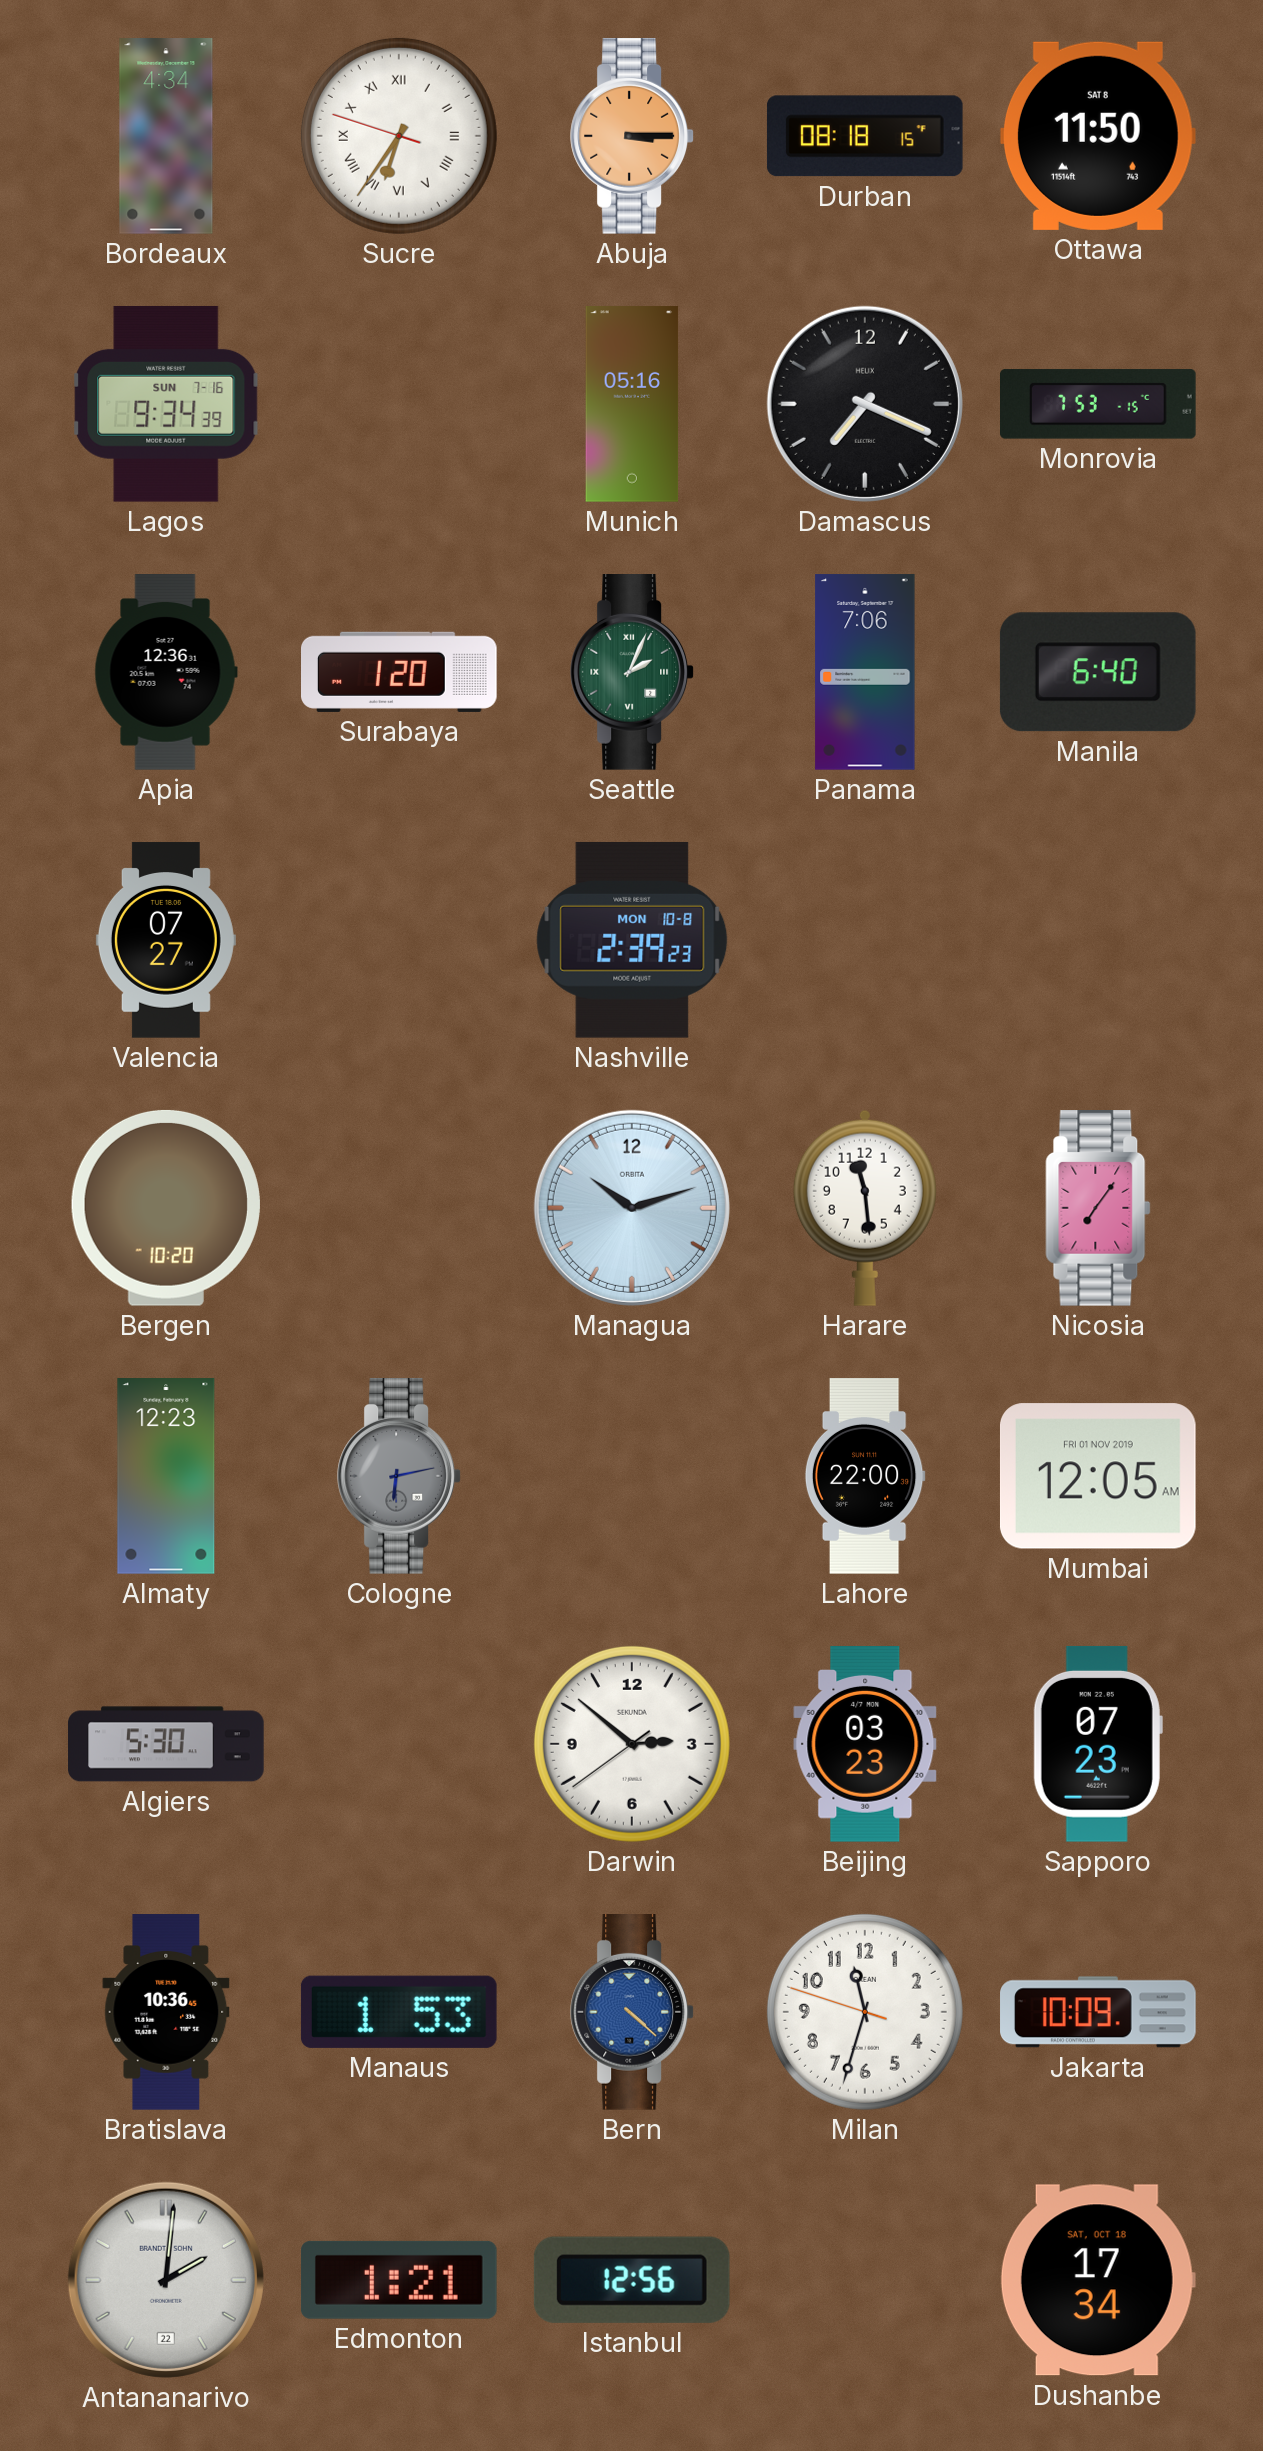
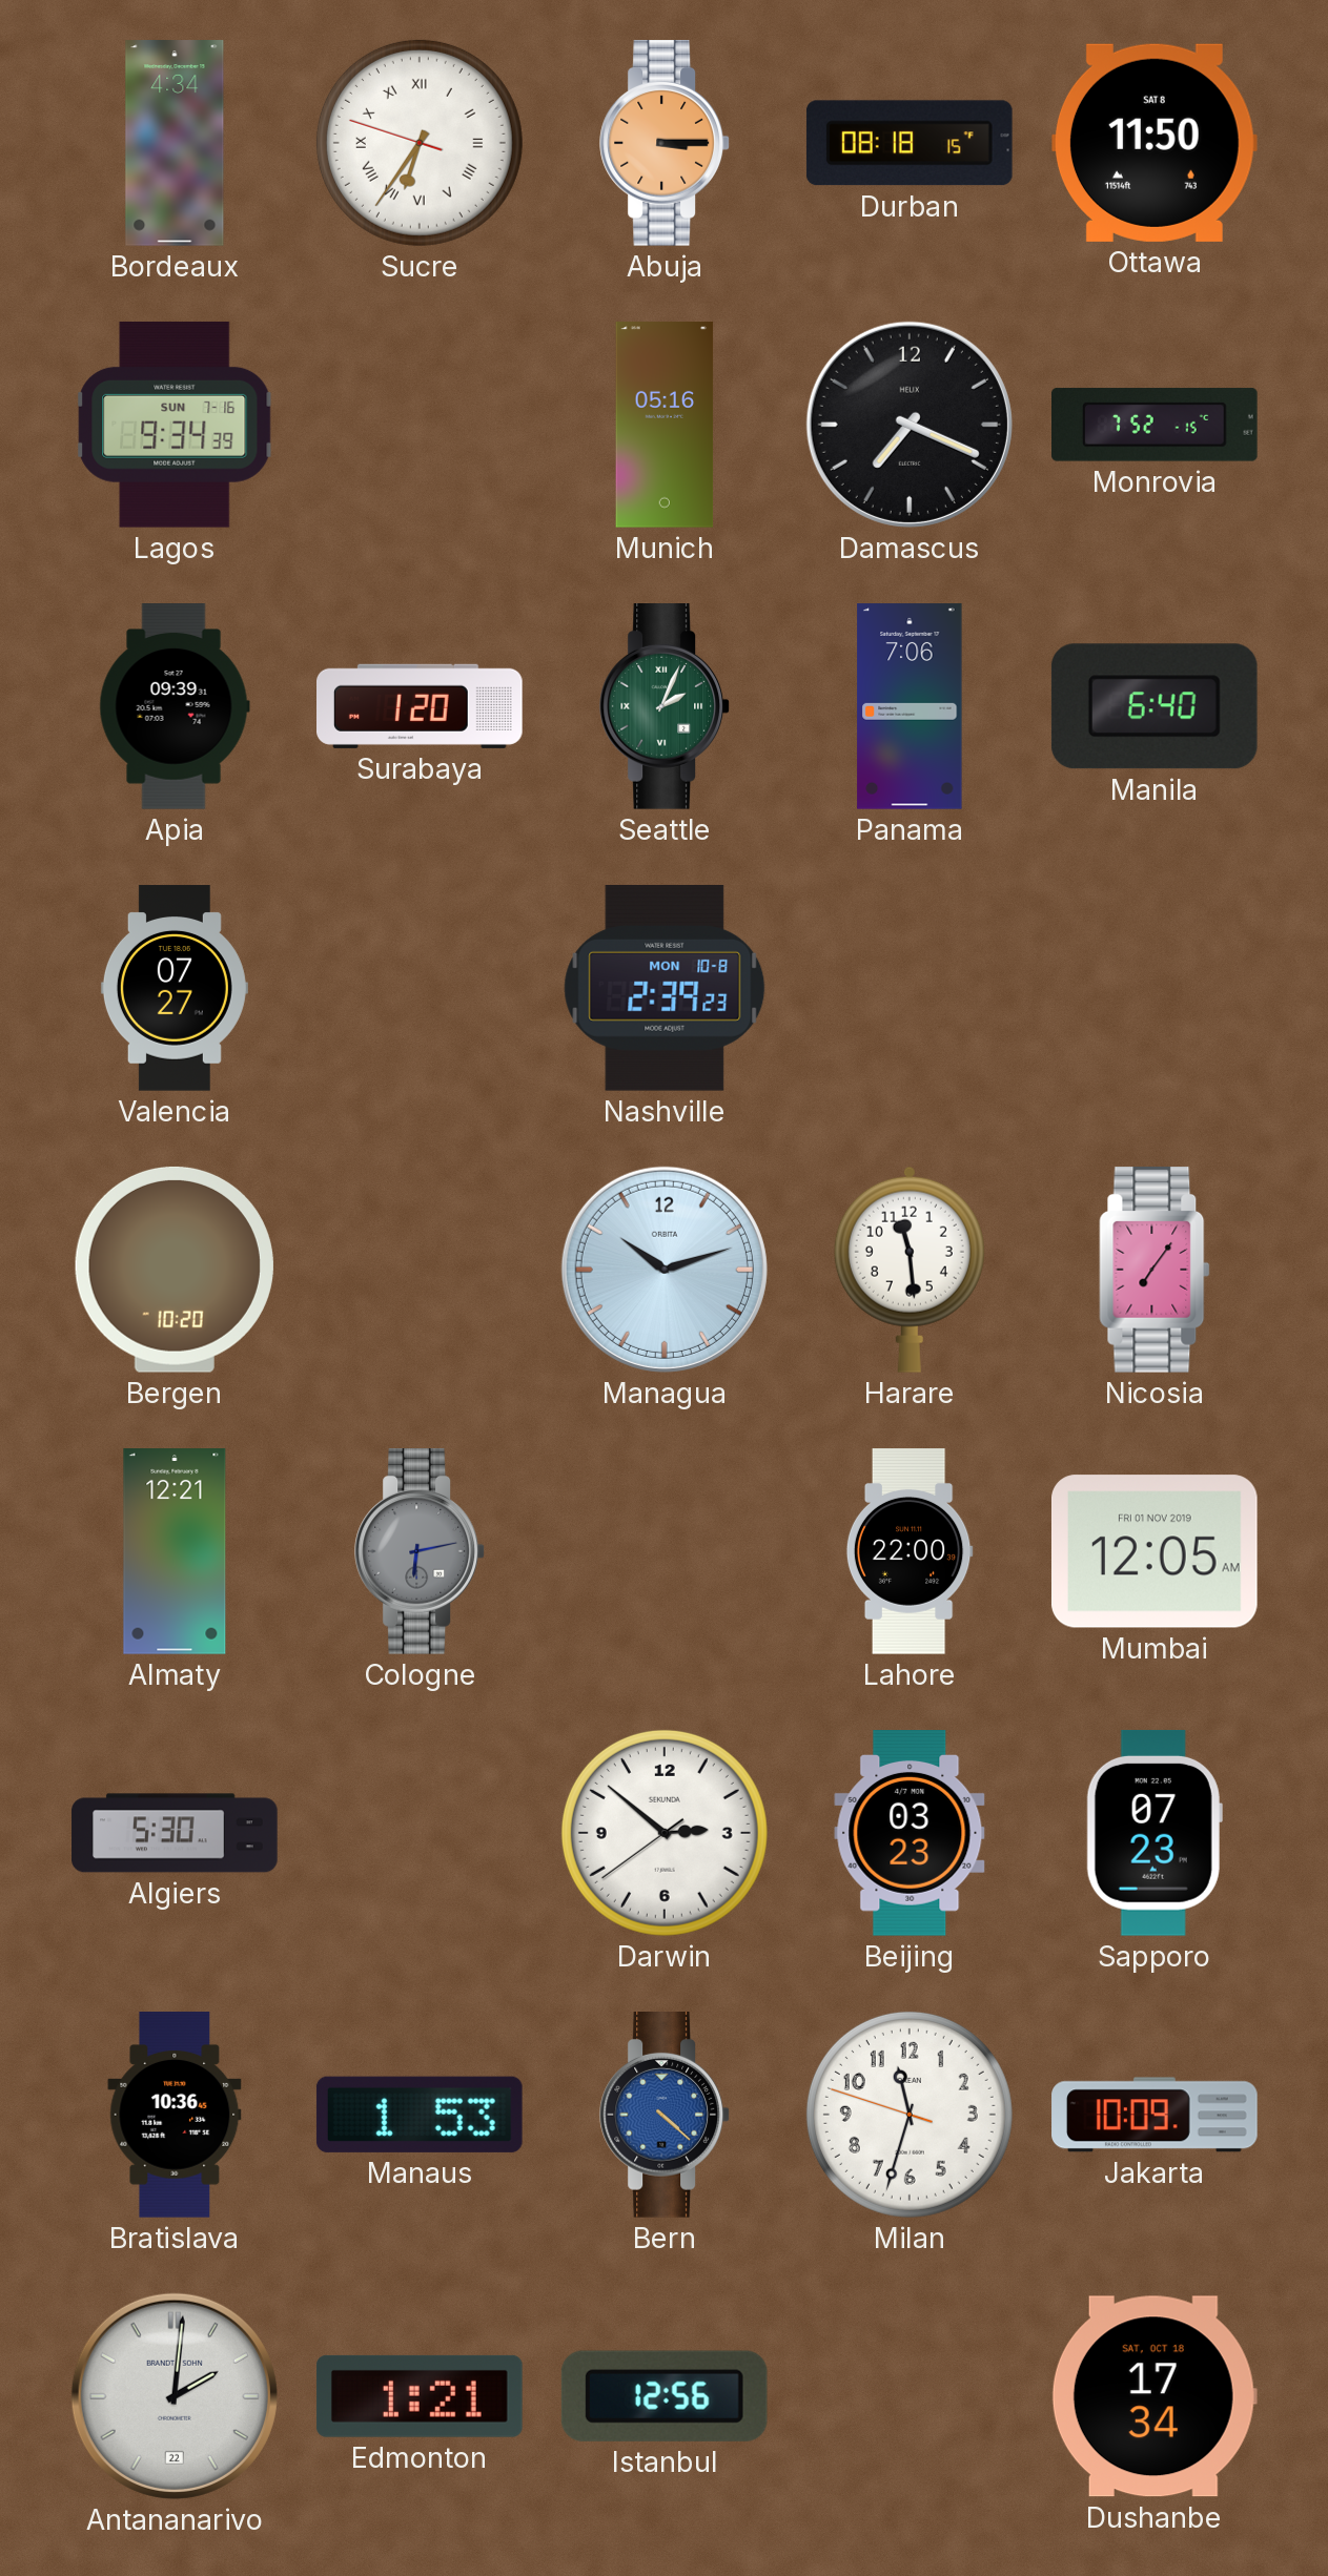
Monrovia: 7:53 -> 7:52
Apia: 12:36 -> 09:39
Almaty: 12:23 -> 12:21
